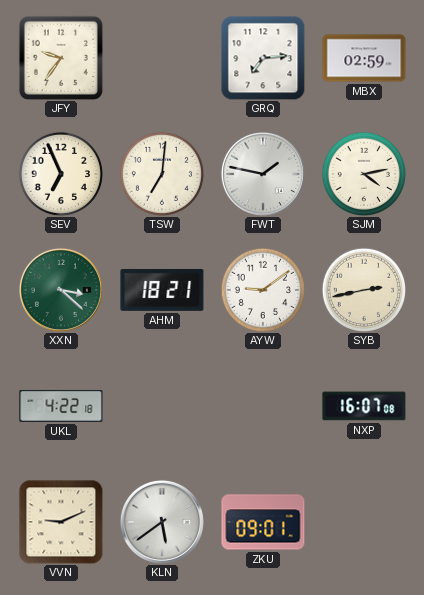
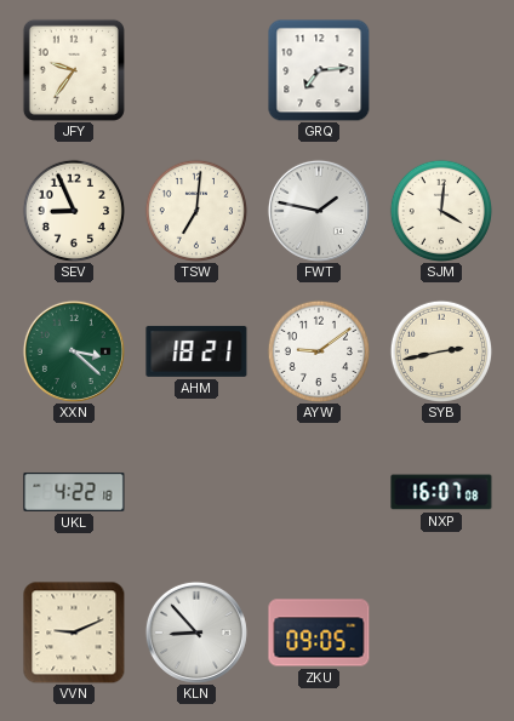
MBX: 02:59 -> none
SEV: 6:56 -> 8:56
SJM: 4:13 -> 4:01
KLN: 5:39 -> 8:53
ZKU: 09:01 -> 09:05
